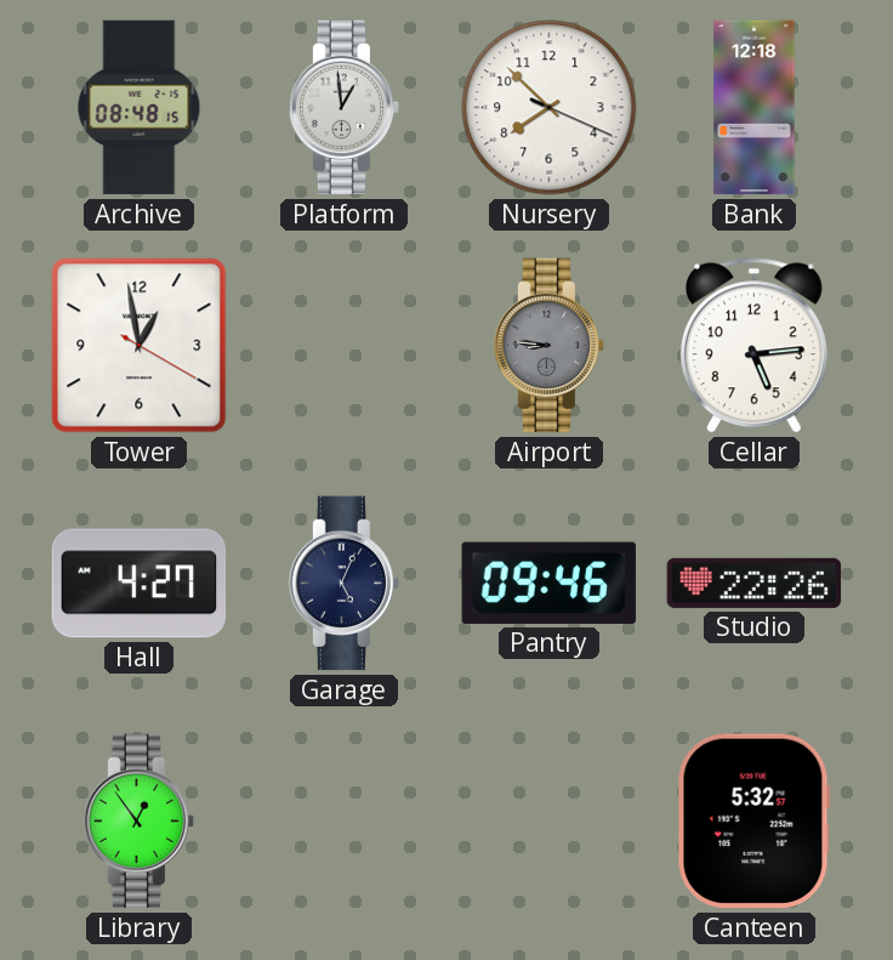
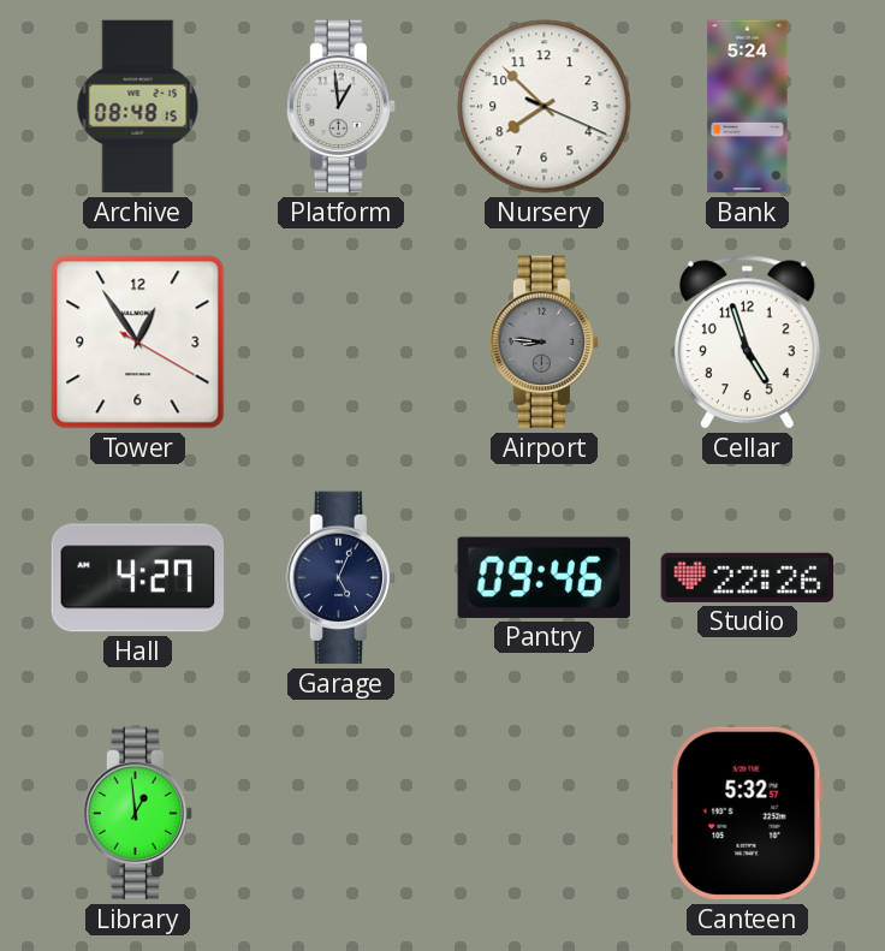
Bank: 12:18 -> 5:24
Tower: 12:58 -> 12:54
Cellar: 5:14 -> 4:57
Library: 12:54 -> 12:59
